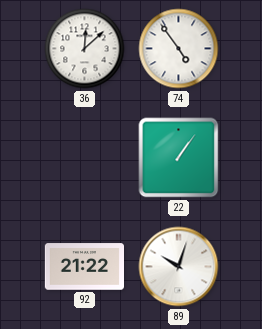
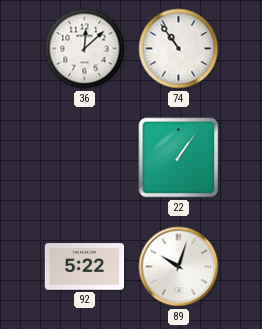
74: 4:54 -> 10:54
92: 21:22 -> 5:22
